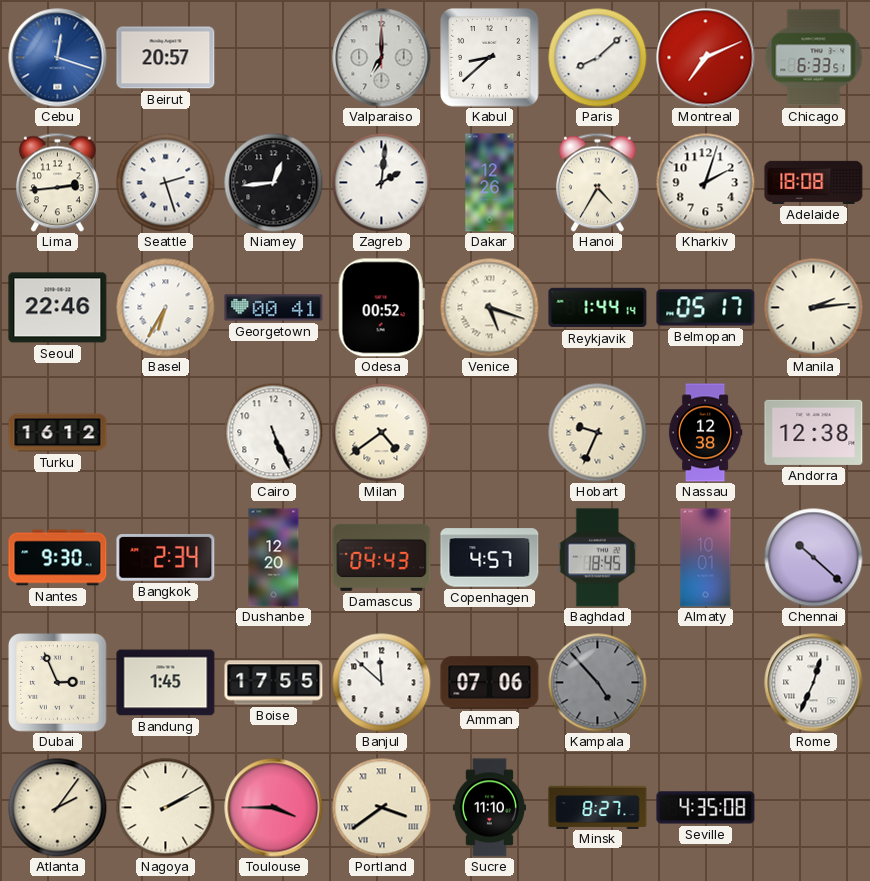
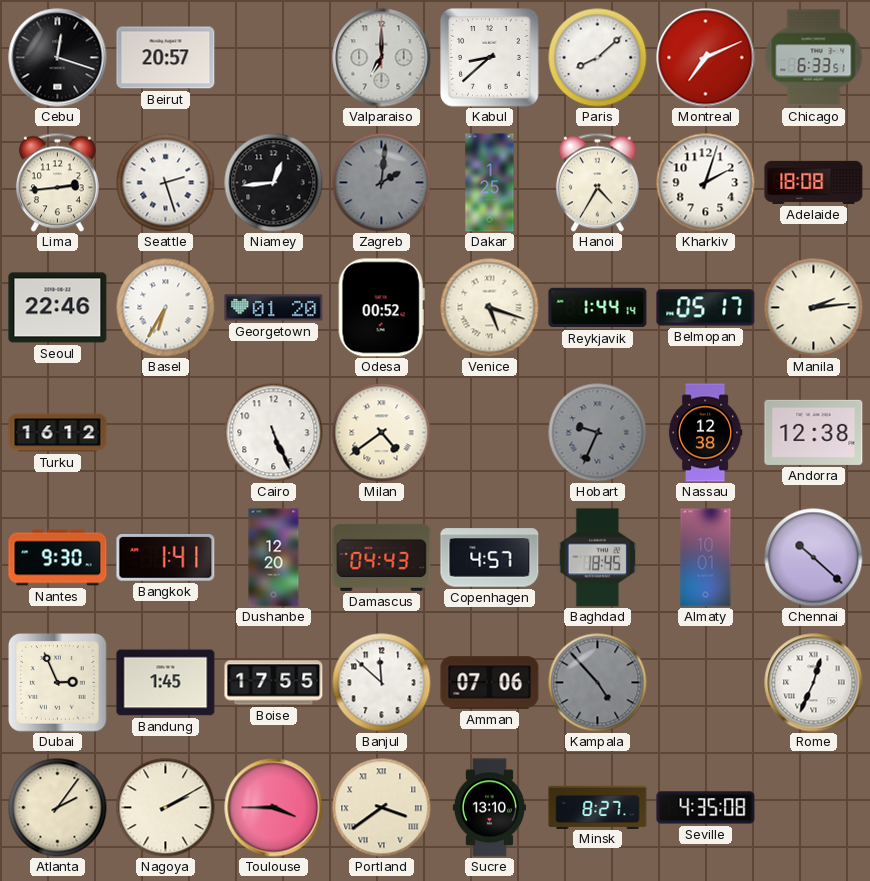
Cebu dial: blue -> black
Zagreb dial: white -> grey
Dakar: 12:26 -> 1:25
Georgetown: 00:41 -> 01:20
Hobart dial: cream -> grey
Bangkok: 2:34 -> 1:41
Sucre: 11:10 -> 13:10
